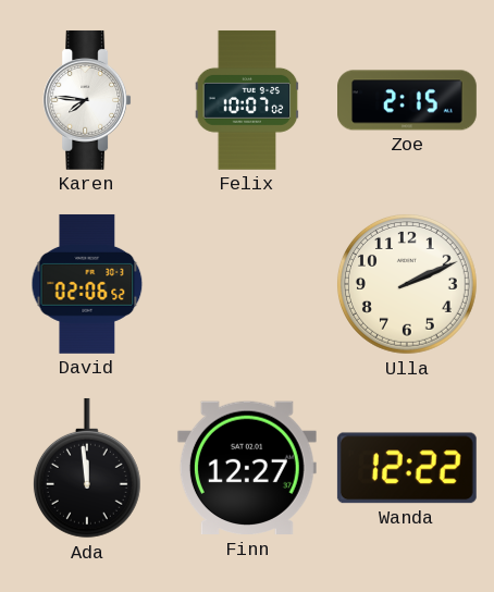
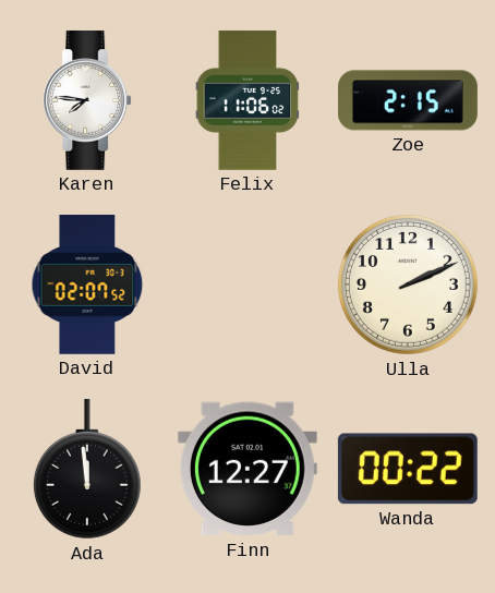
Felix: 10:07 -> 11:06
David: 02:06 -> 02:07
Wanda: 12:22 -> 00:22
